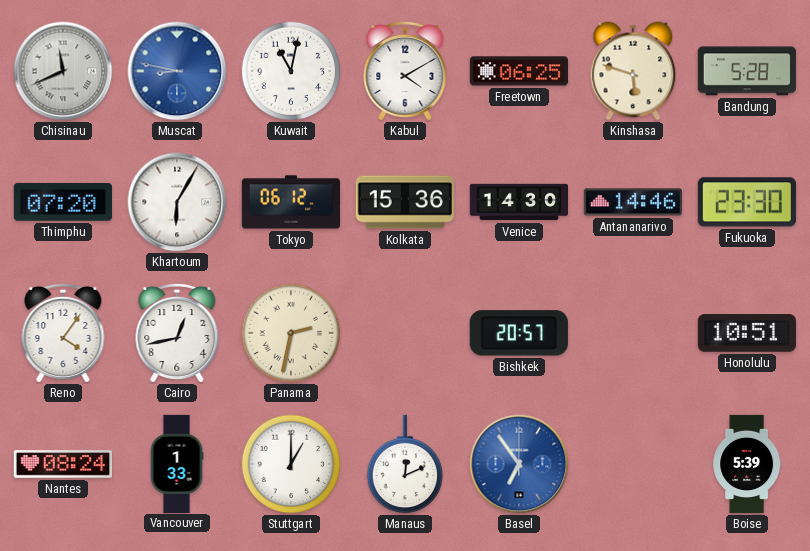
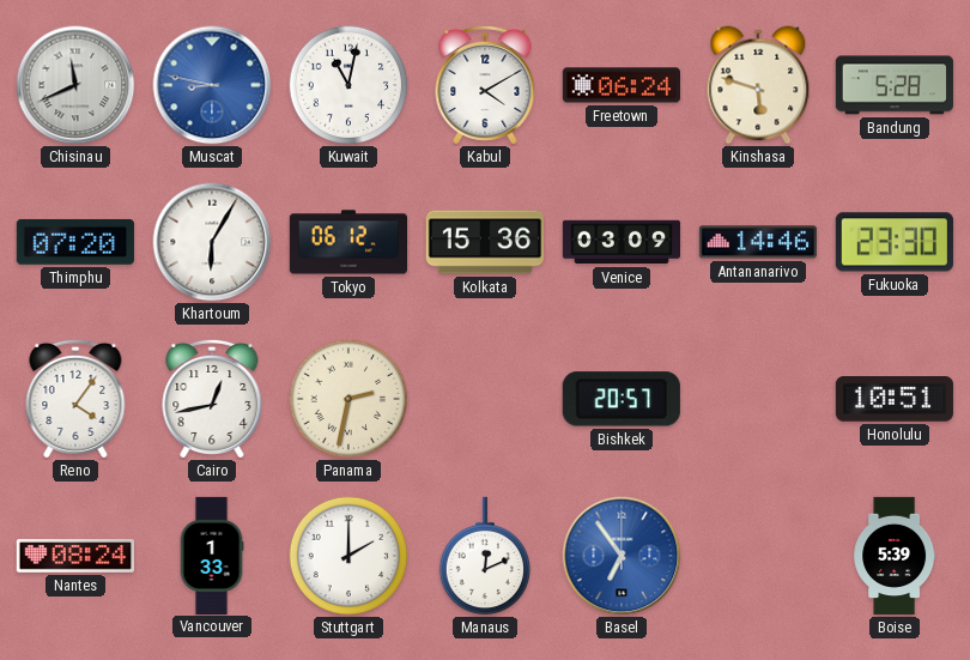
Freetown: 06:25 -> 06:24
Venice: 14:30 -> 03:09
Stuttgart: 1:00 -> 2:00
